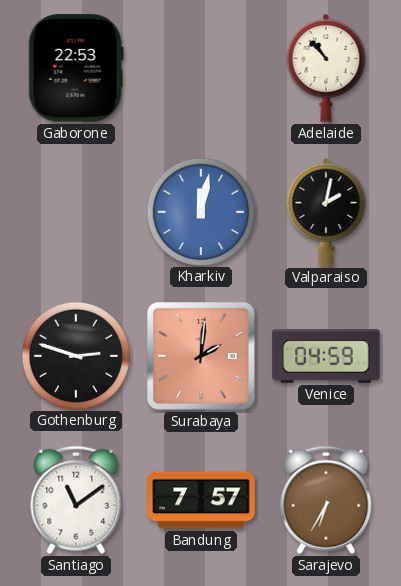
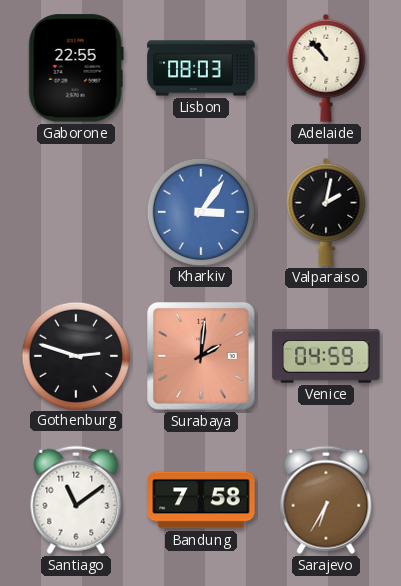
Gaborone: 22:53 -> 22:55
Lisbon: none -> 08:03
Kharkiv: 12:02 -> 3:06
Bandung: 7:57 -> 7:58
